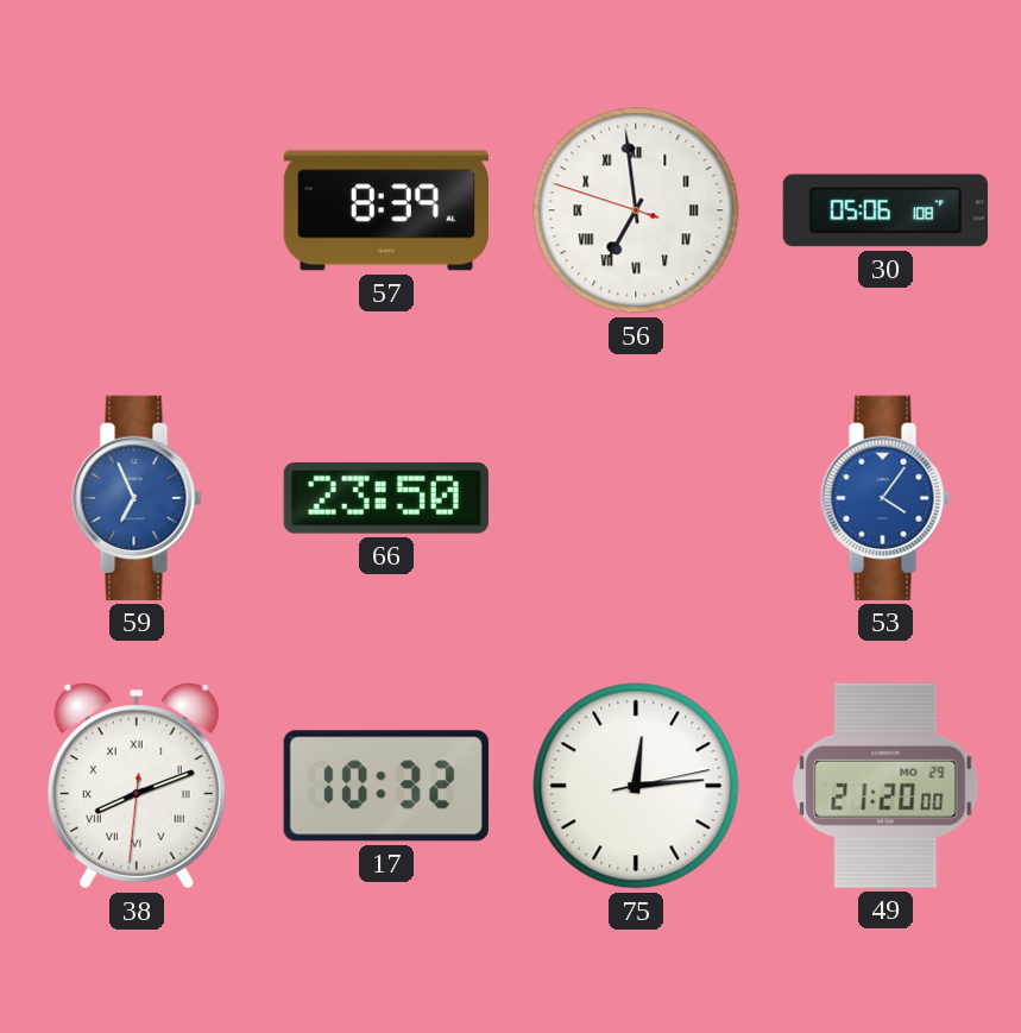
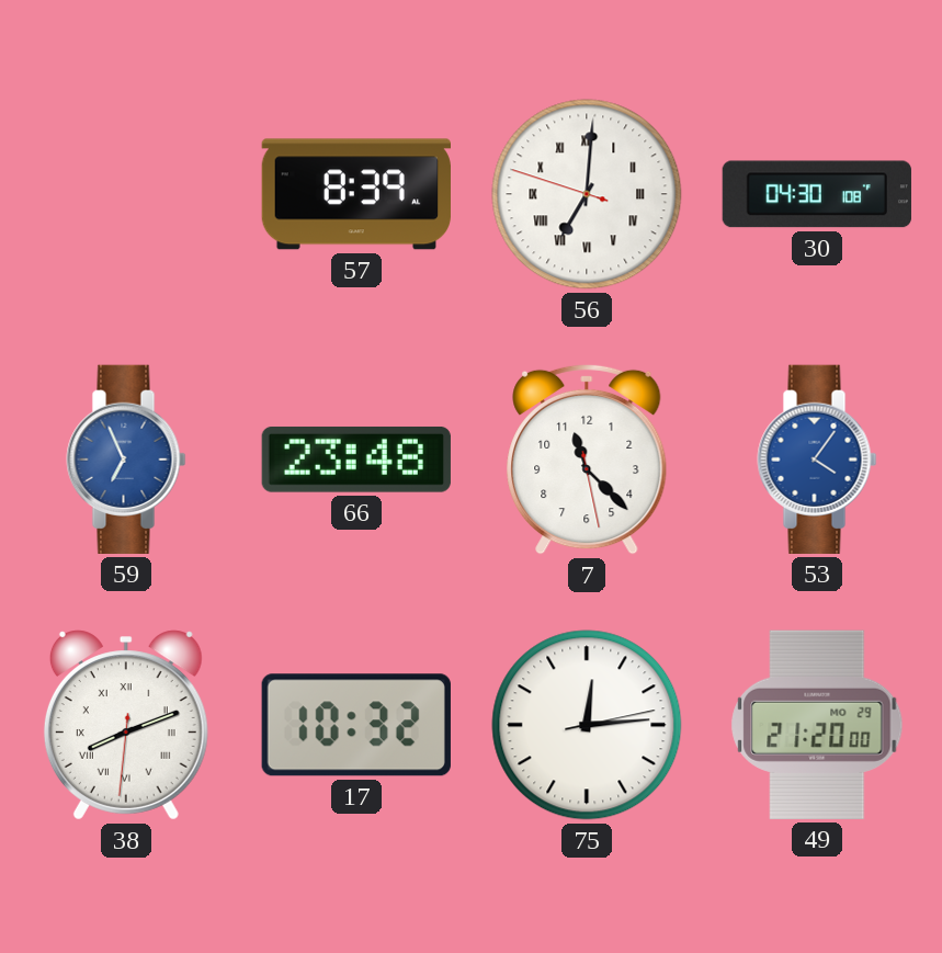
56: 6:58 -> 7:00
30: 05:06 -> 04:30
66: 23:50 -> 23:48
7: none -> 11:22
